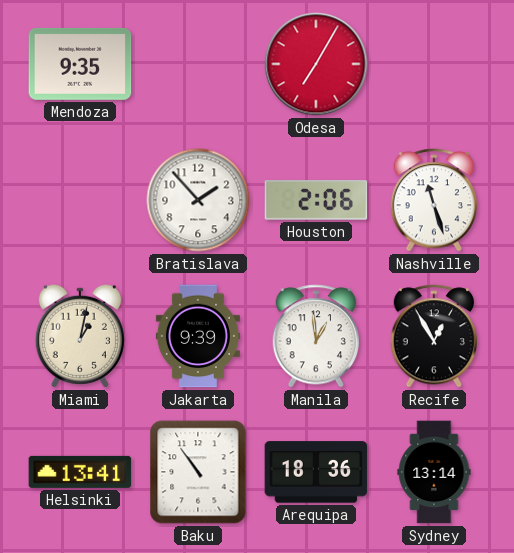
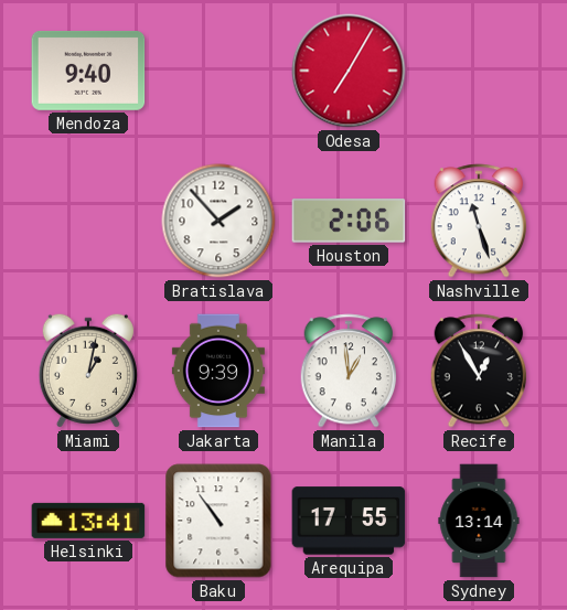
Mendoza: 9:35 -> 9:40
Arequipa: 18:36 -> 17:55
